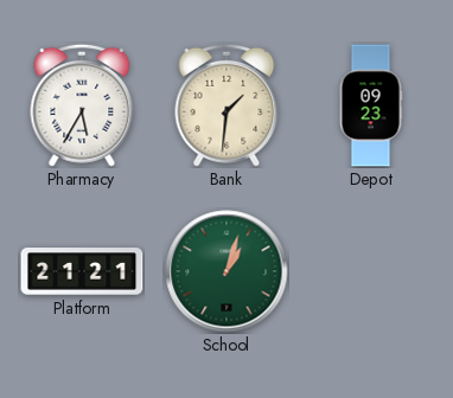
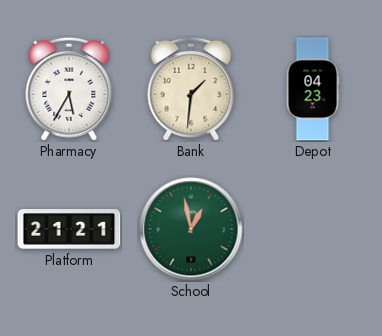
Depot: 09:23 -> 04:23
School: 1:03 -> 12:58
